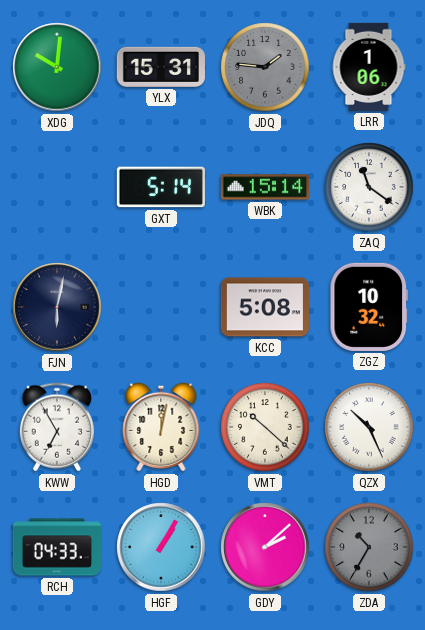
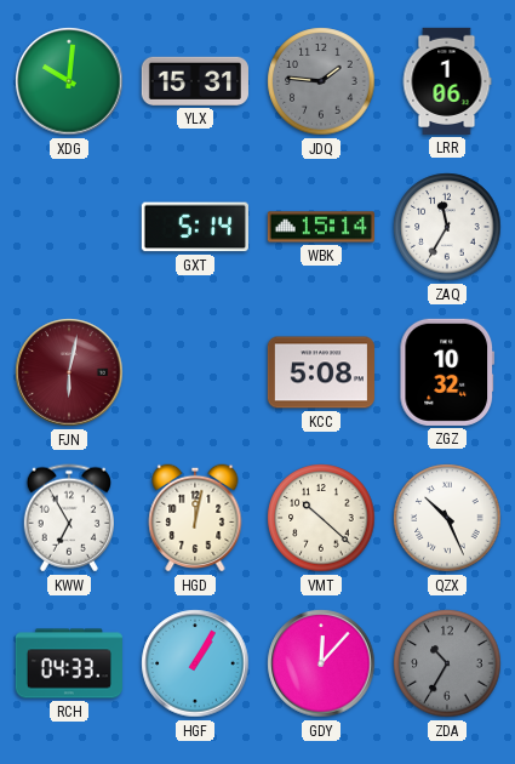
ZAQ: 11:21 -> 11:35
FJN dial: navy -> burgundy
GDY: 2:08 -> 12:07
